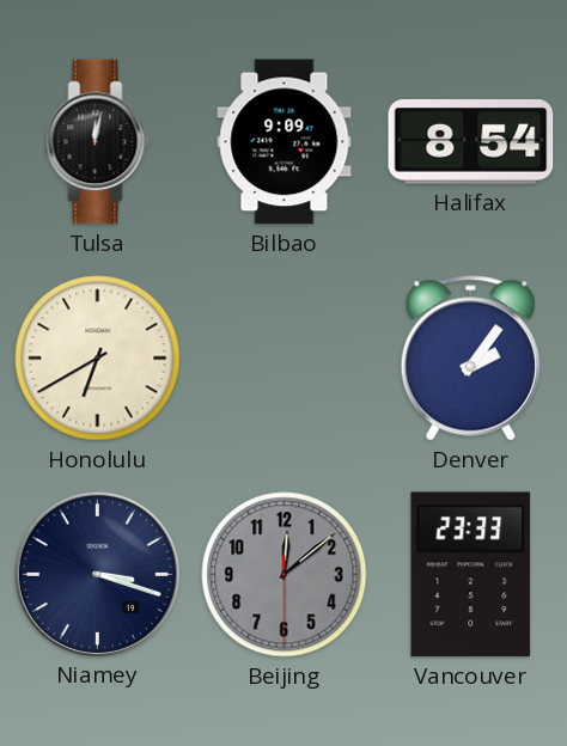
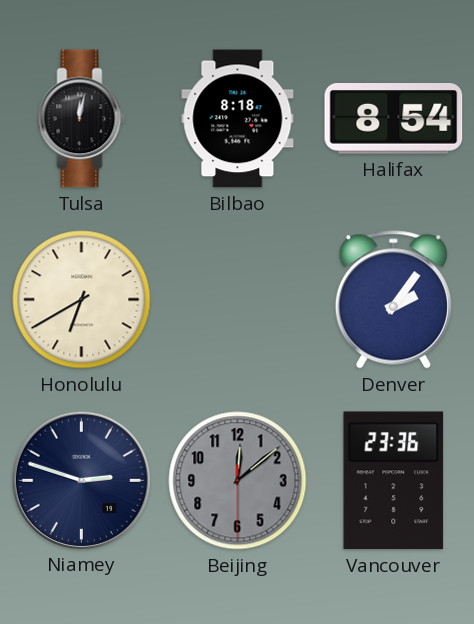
Bilbao: 9:09 -> 8:18
Niamey: 3:18 -> 2:48
Vancouver: 23:33 -> 23:36
